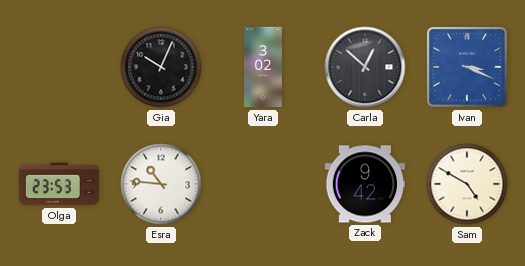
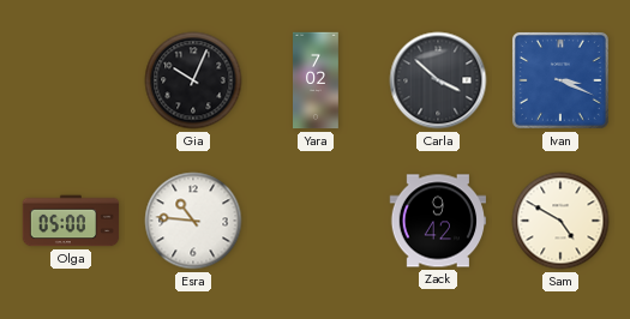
Yara: 3:02 -> 7:02
Carla: 12:52 -> 3:52
Olga: 23:53 -> 05:00
